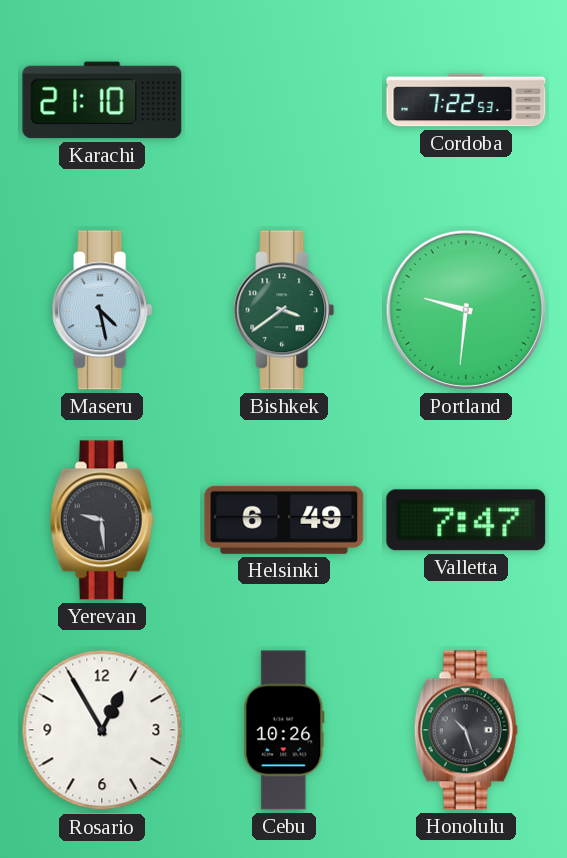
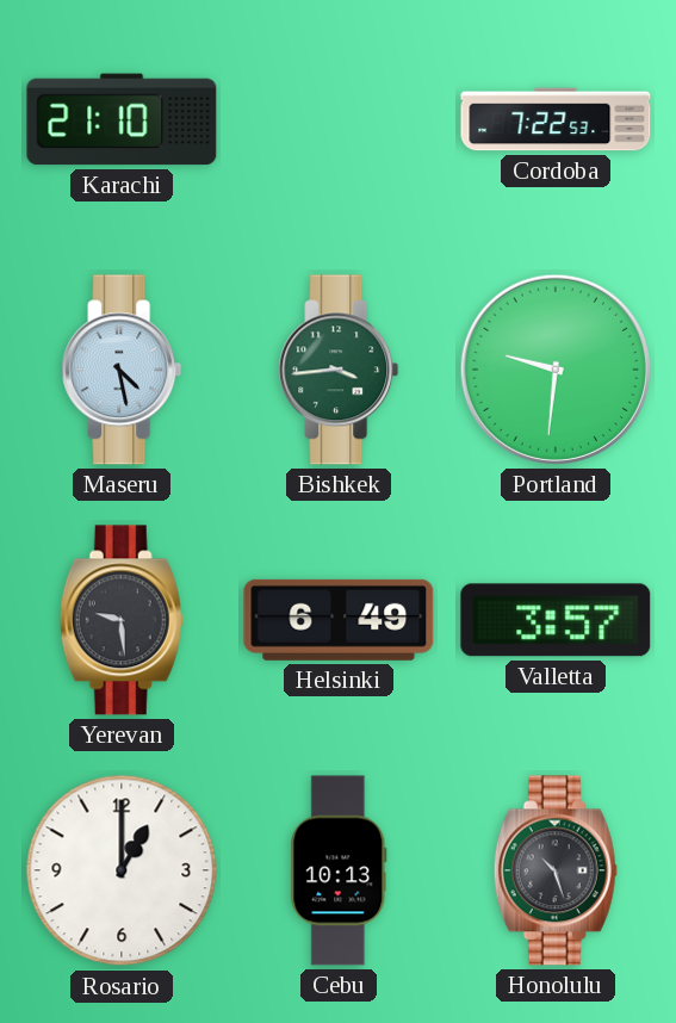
Bishkek: 3:39 -> 3:44
Valletta: 7:47 -> 3:57
Rosario: 12:55 -> 1:00
Cebu: 10:26 -> 10:13
